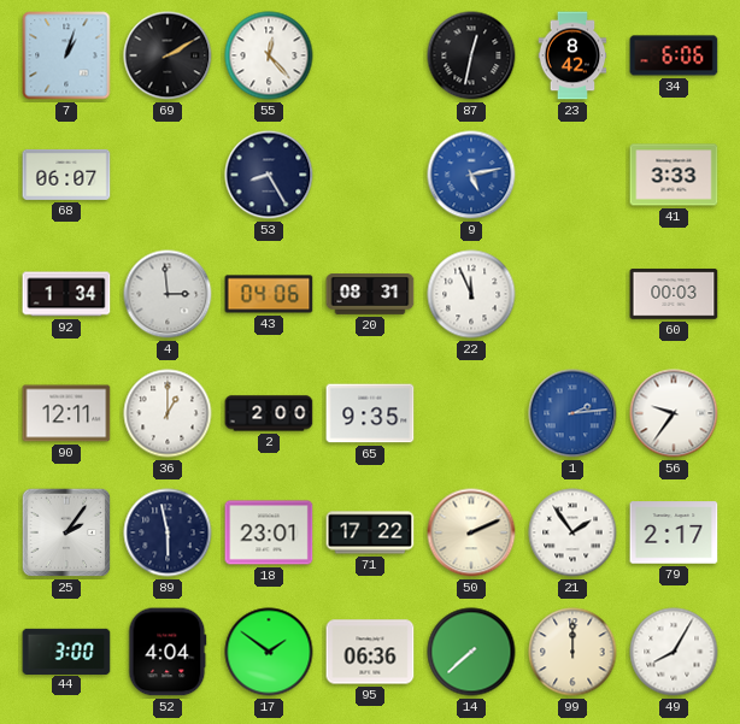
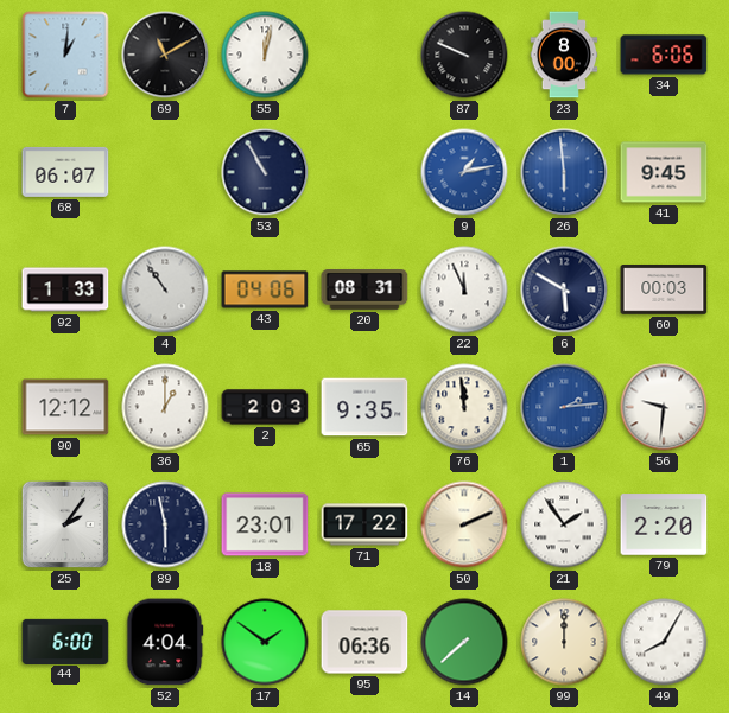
7: 1:03 -> 1:01
69: 2:10 -> 11:10
55: 12:23 -> 12:02
87: 12:32 -> 9:49
23: 8:42 -> 8:00
53: 8:25 -> 10:55
9: 5:13 -> 1:13
26: none -> 5:59
41: 3:33 -> 9:45
92: 1:34 -> 1:33
4: 2:59 -> 10:54
6: none -> 5:50
90: 12:11 -> 12:12
2: 2:00 -> 2:03
76: none -> 11:59
56: 9:36 -> 9:31
79: 2:17 -> 2:20
44: 3:00 -> 6:00
